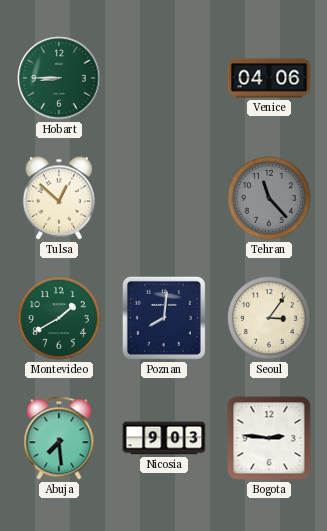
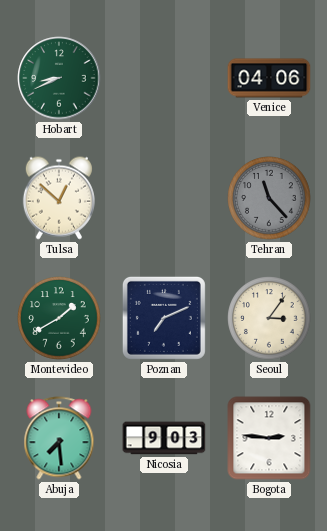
Hobart: 8:45 -> 8:41
Poznan: 8:01 -> 7:11
